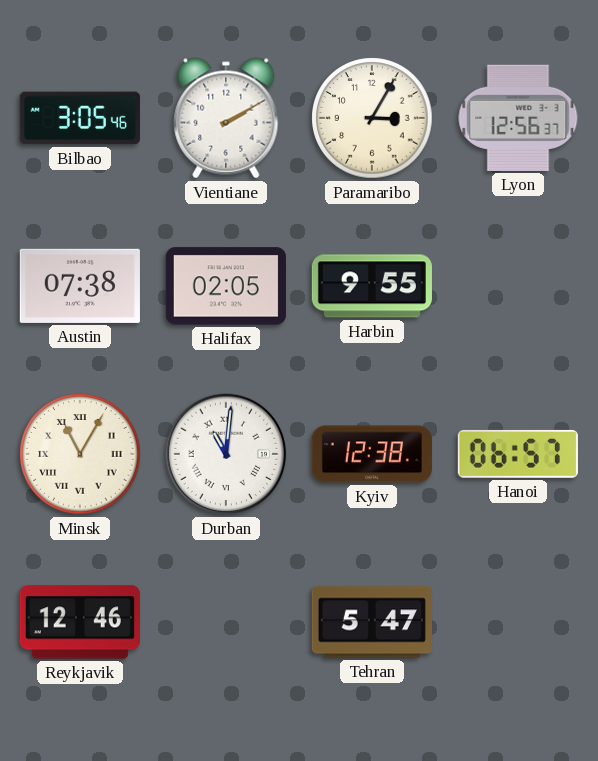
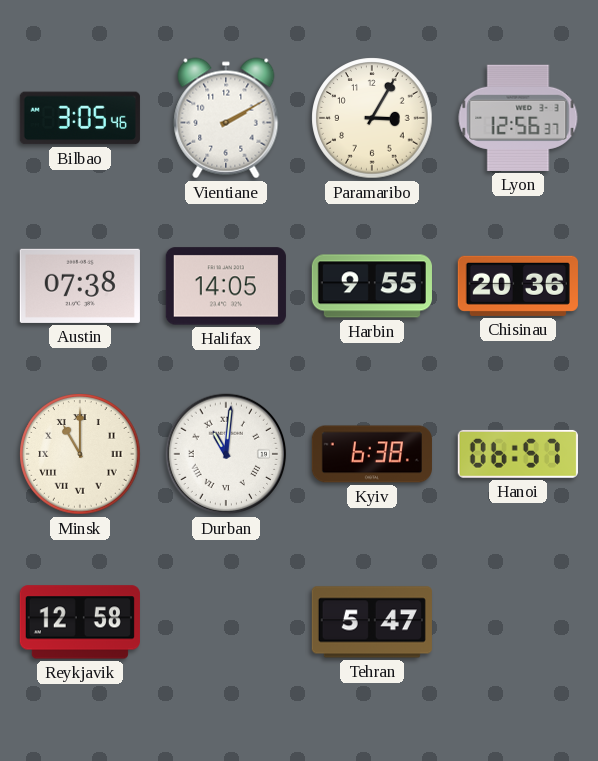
Halifax: 02:05 -> 14:05
Chisinau: none -> 20:36
Minsk: 11:05 -> 11:00
Kyiv: 12:38 -> 6:38
Reykjavik: 12:46 -> 12:58
